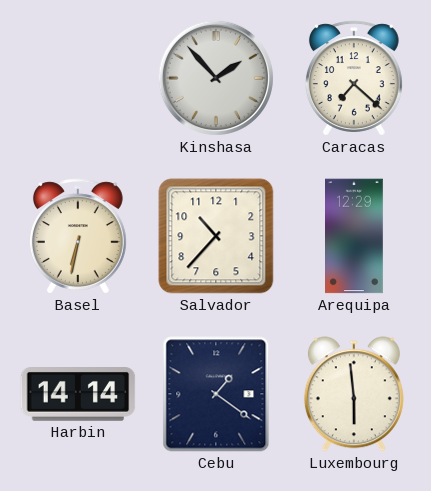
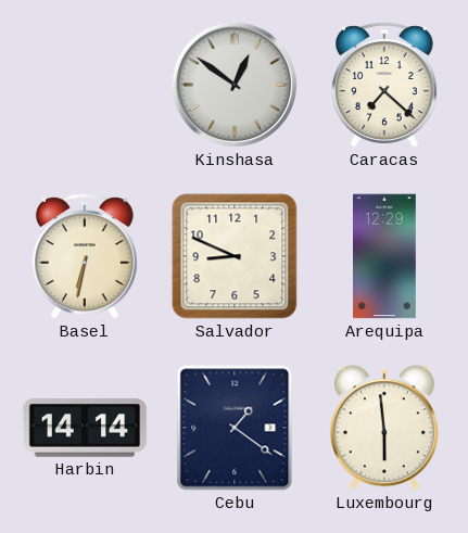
Kinshasa: 1:53 -> 12:51
Salvador: 10:37 -> 8:49
